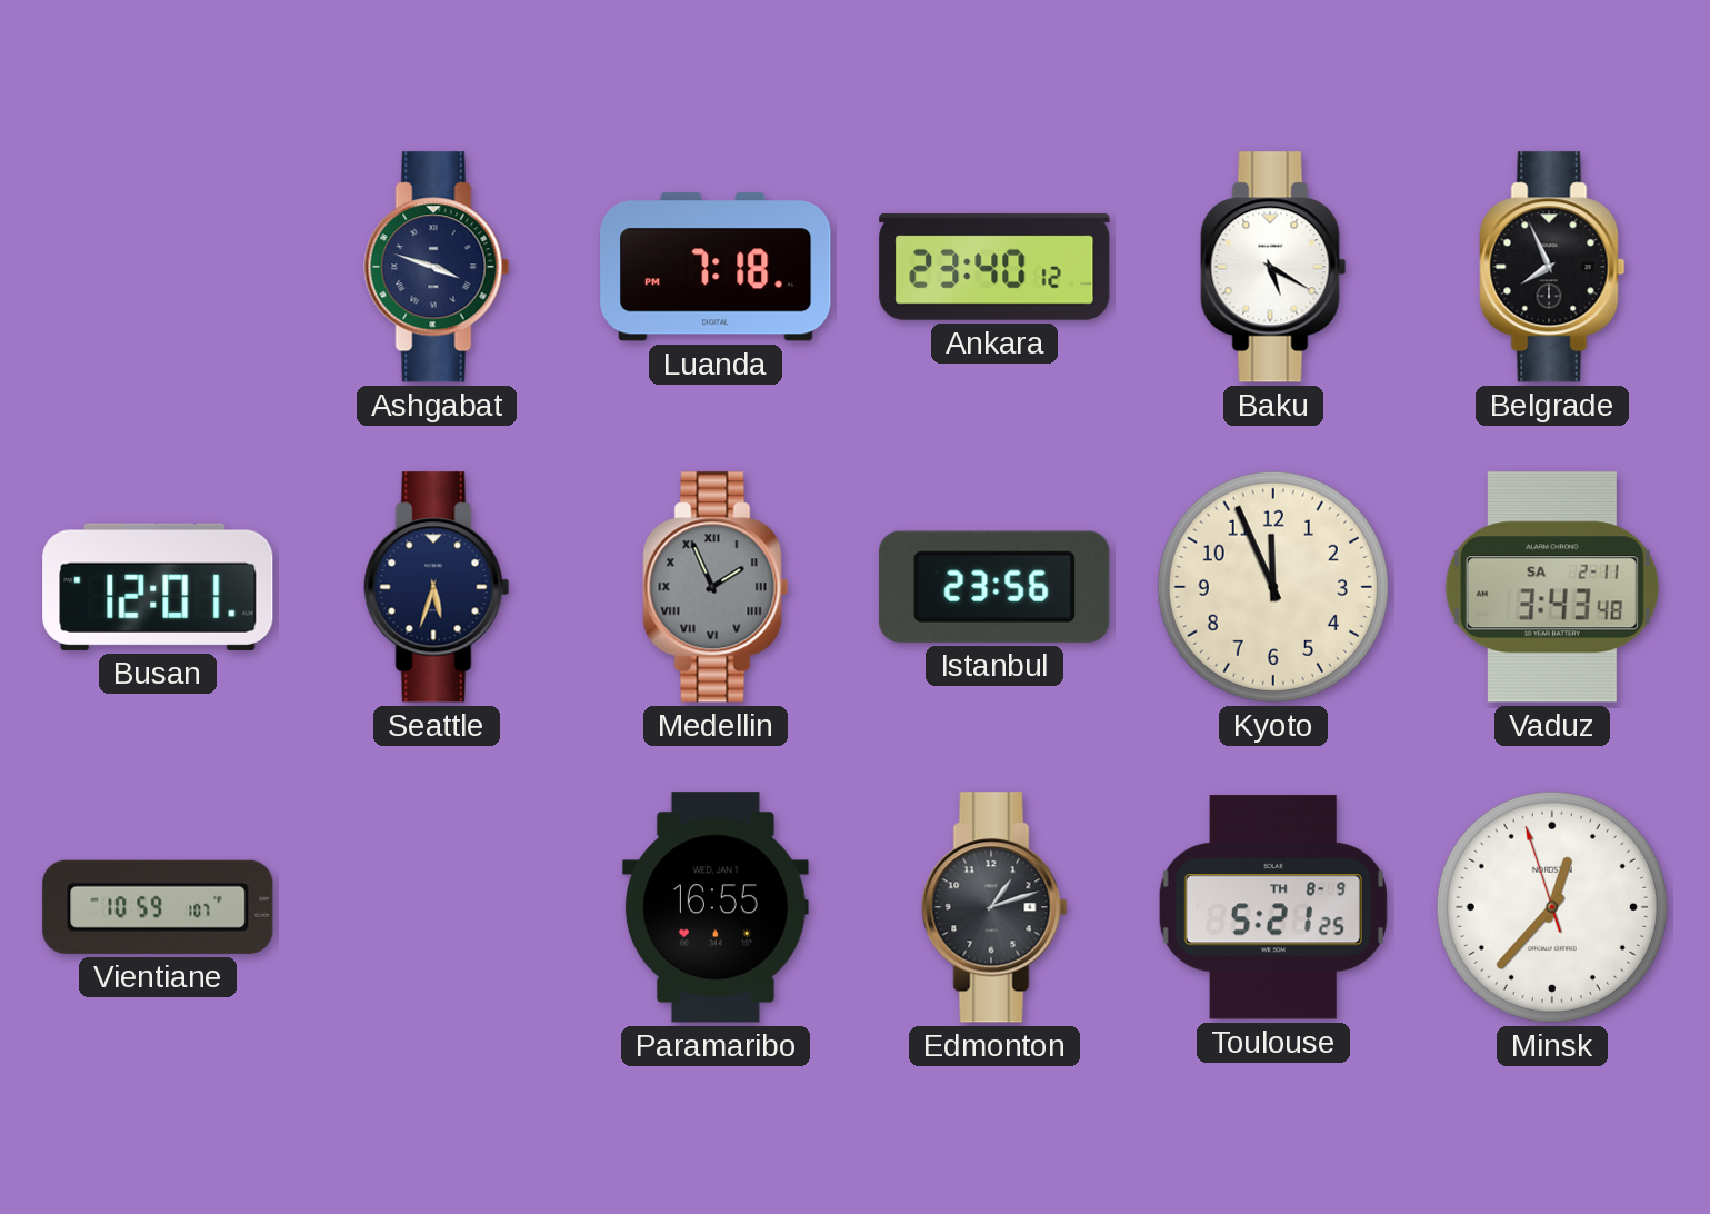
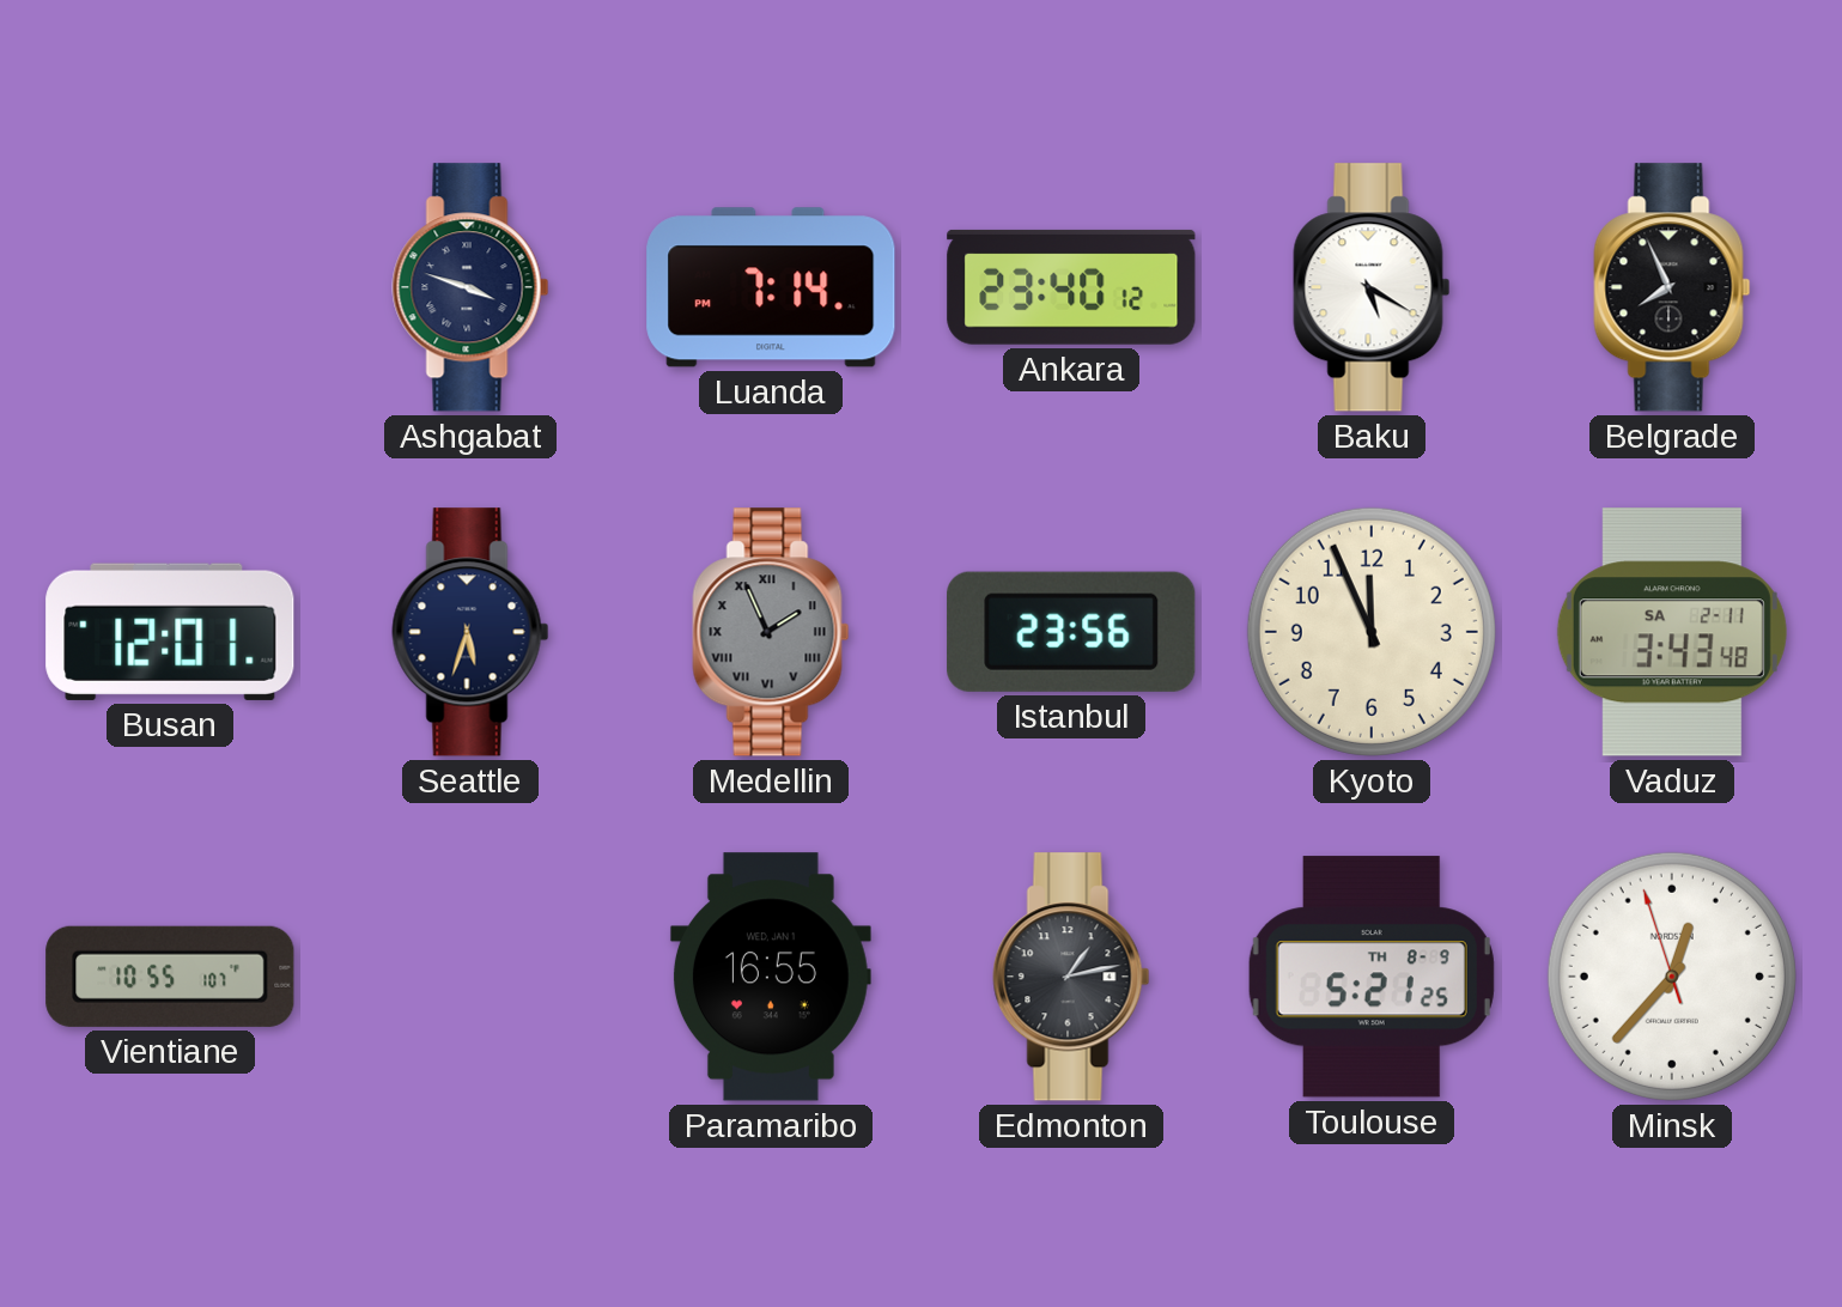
Luanda: 7:18 -> 7:14
Vientiane: 10:59 -> 10:55
Edmonton: 1:12 -> 1:13
